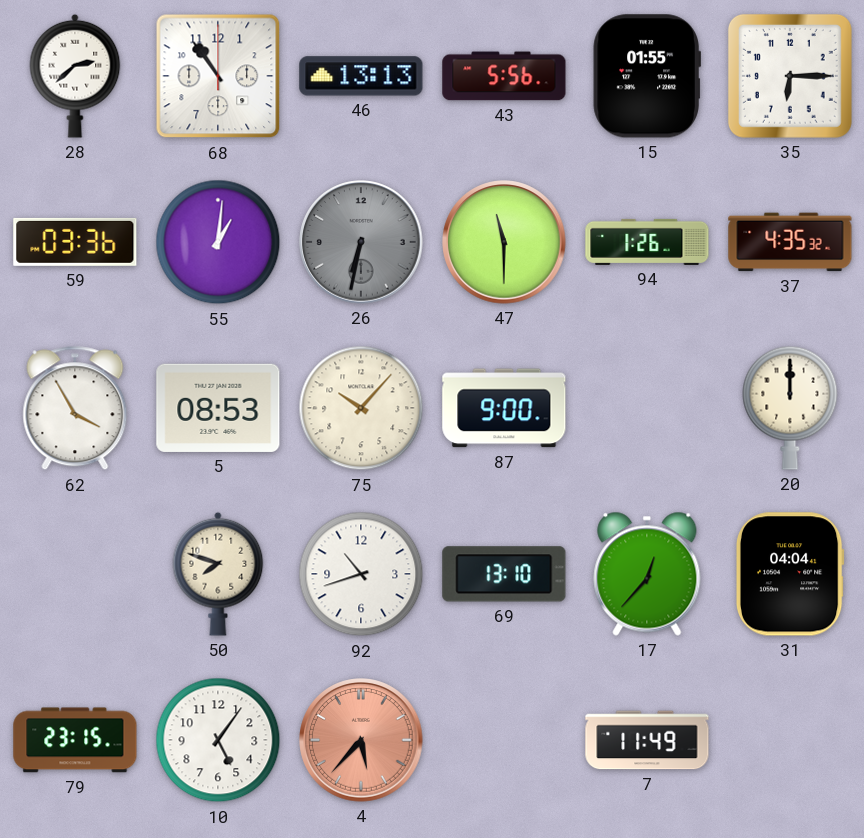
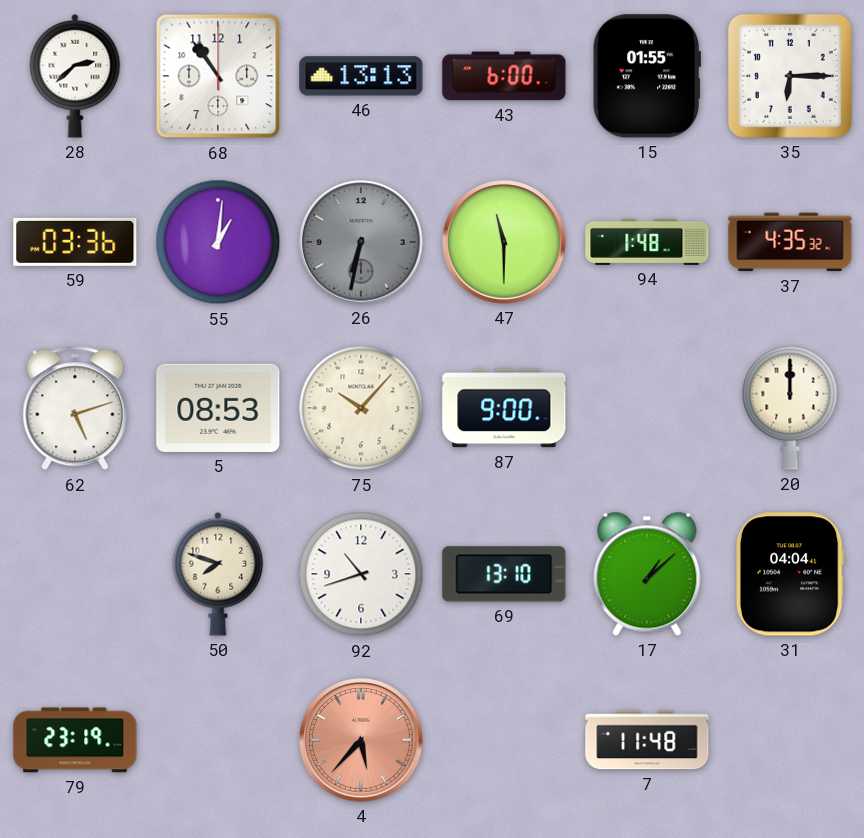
43: 5:56 -> 6:00
94: 1:26 -> 1:48
62: 3:55 -> 5:12
17: 12:37 -> 1:08
79: 23:15 -> 23:19
10: 5:06 -> none
7: 11:49 -> 11:48
